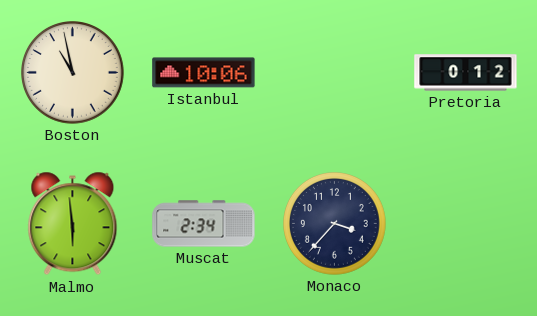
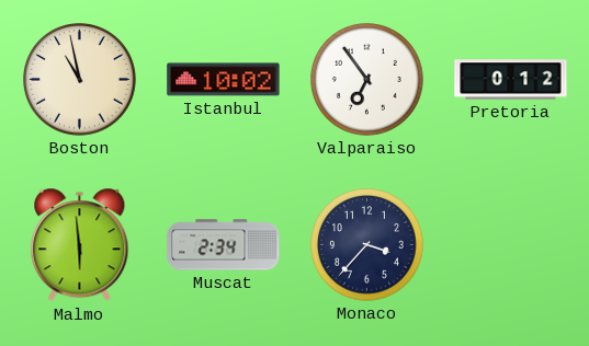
Istanbul: 10:06 -> 10:02
Valparaiso: none -> 6:54
